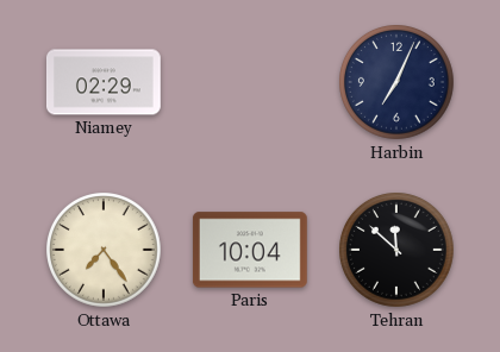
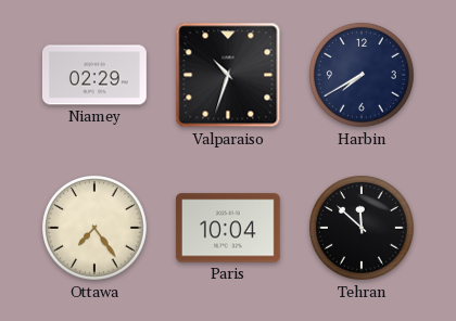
Valparaiso: none -> 10:33
Harbin: 7:04 -> 7:40
